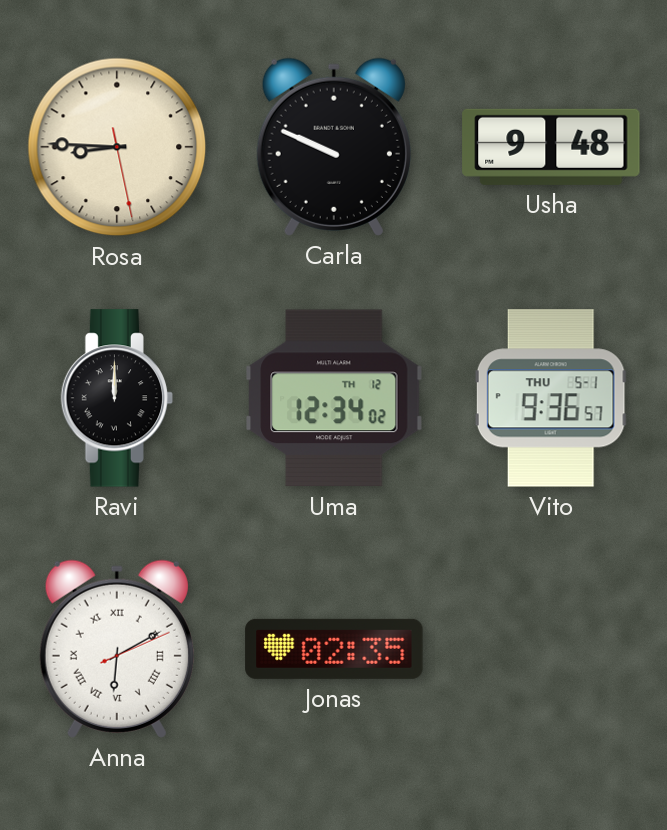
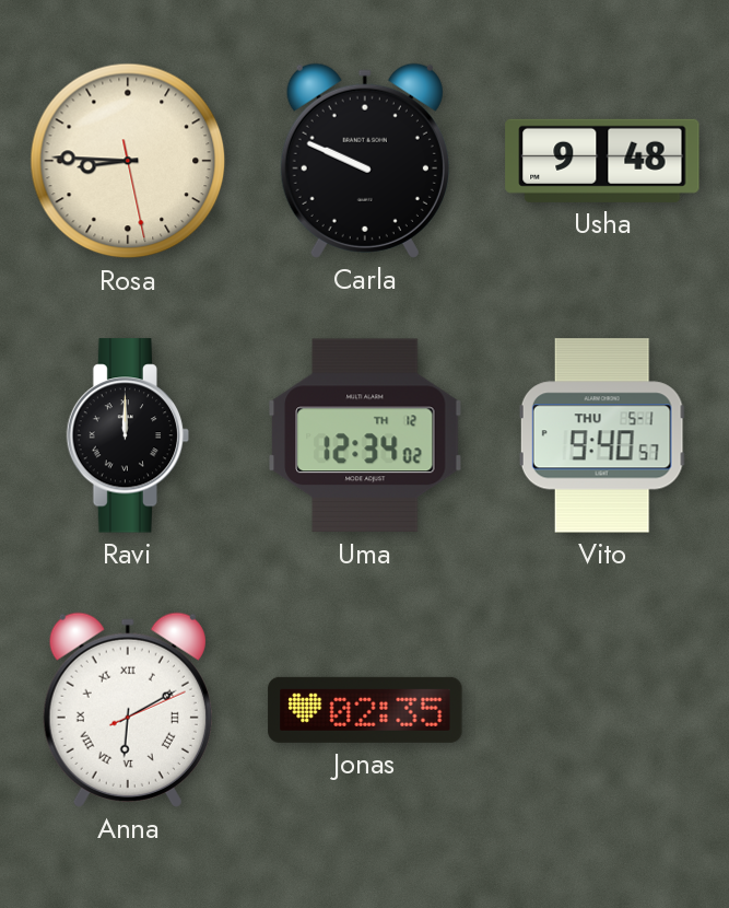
Vito: 9:36 -> 9:40
